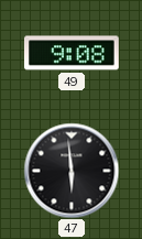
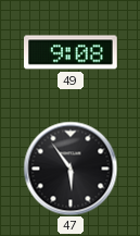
47: 5:59 -> 5:54
